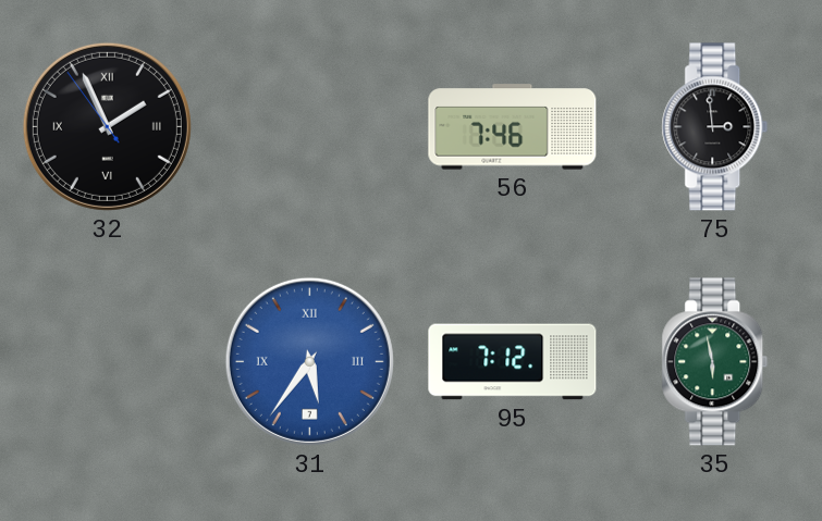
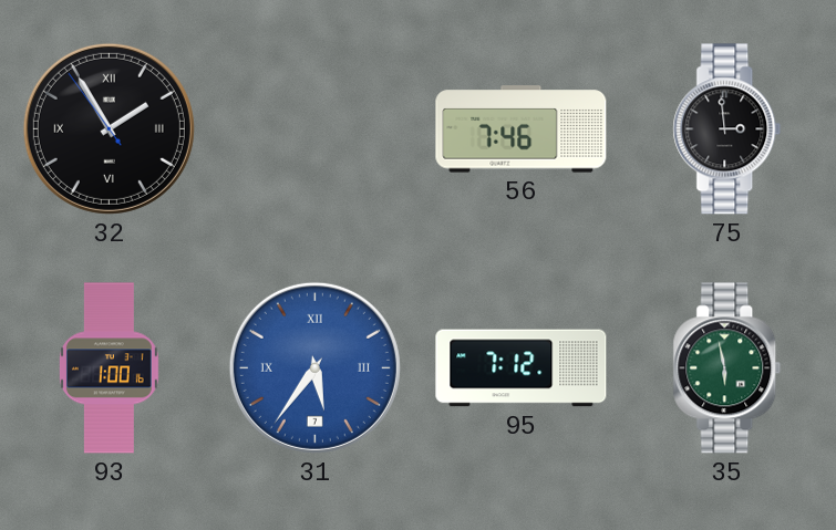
32: 1:55 -> 1:54
93: none -> 1:00
